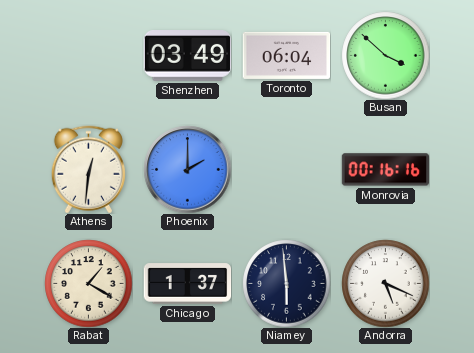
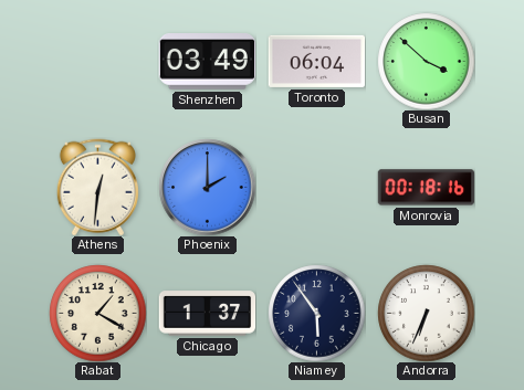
Monrovia: 00:16 -> 00:18
Niamey: 5:59 -> 5:54
Andorra: 5:19 -> 6:34
